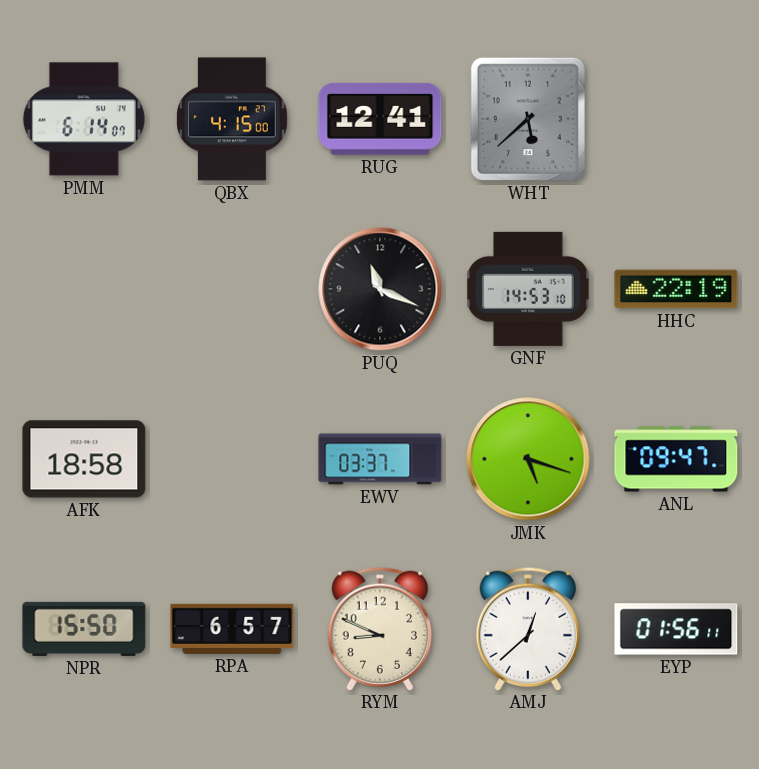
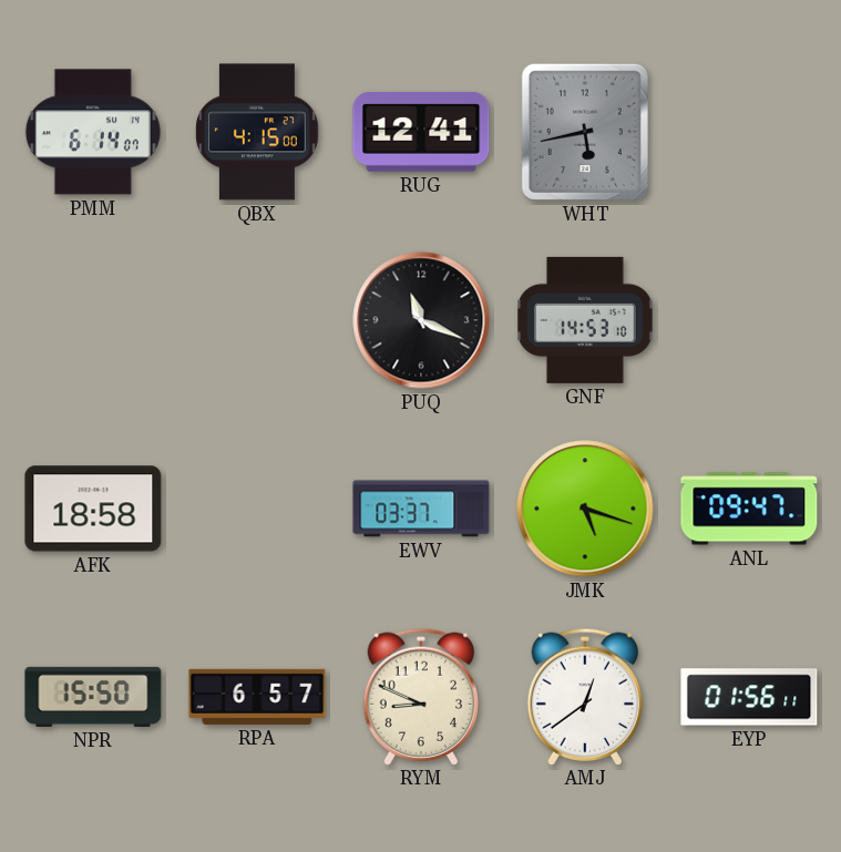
WHT: 5:38 -> 5:43
HHC: 22:19 -> none
AMJ: 12:38 -> 12:39
